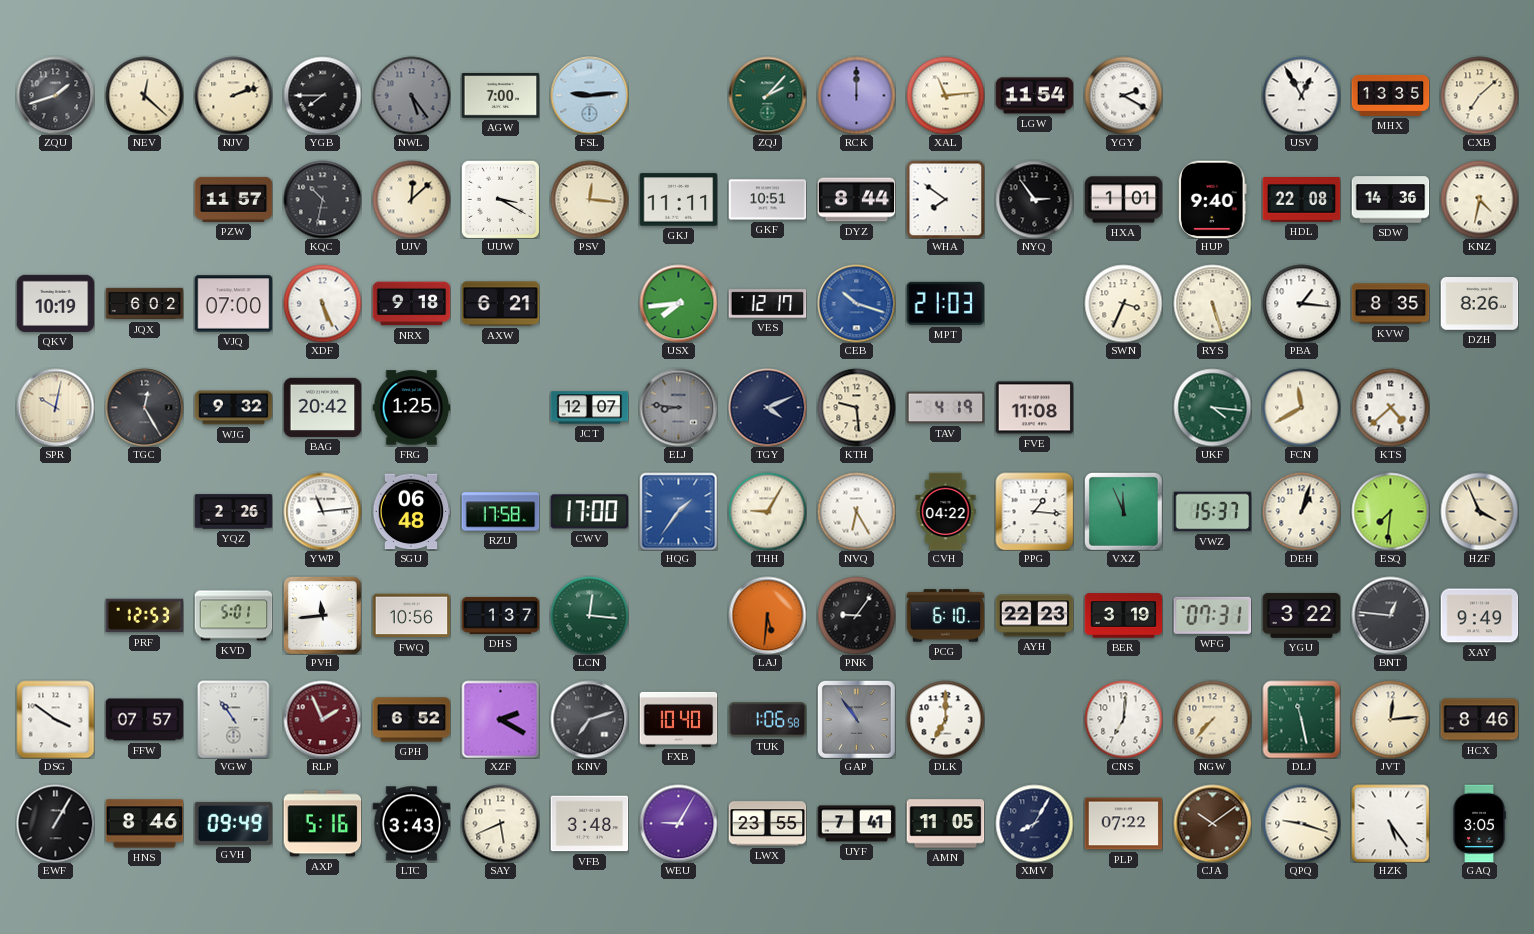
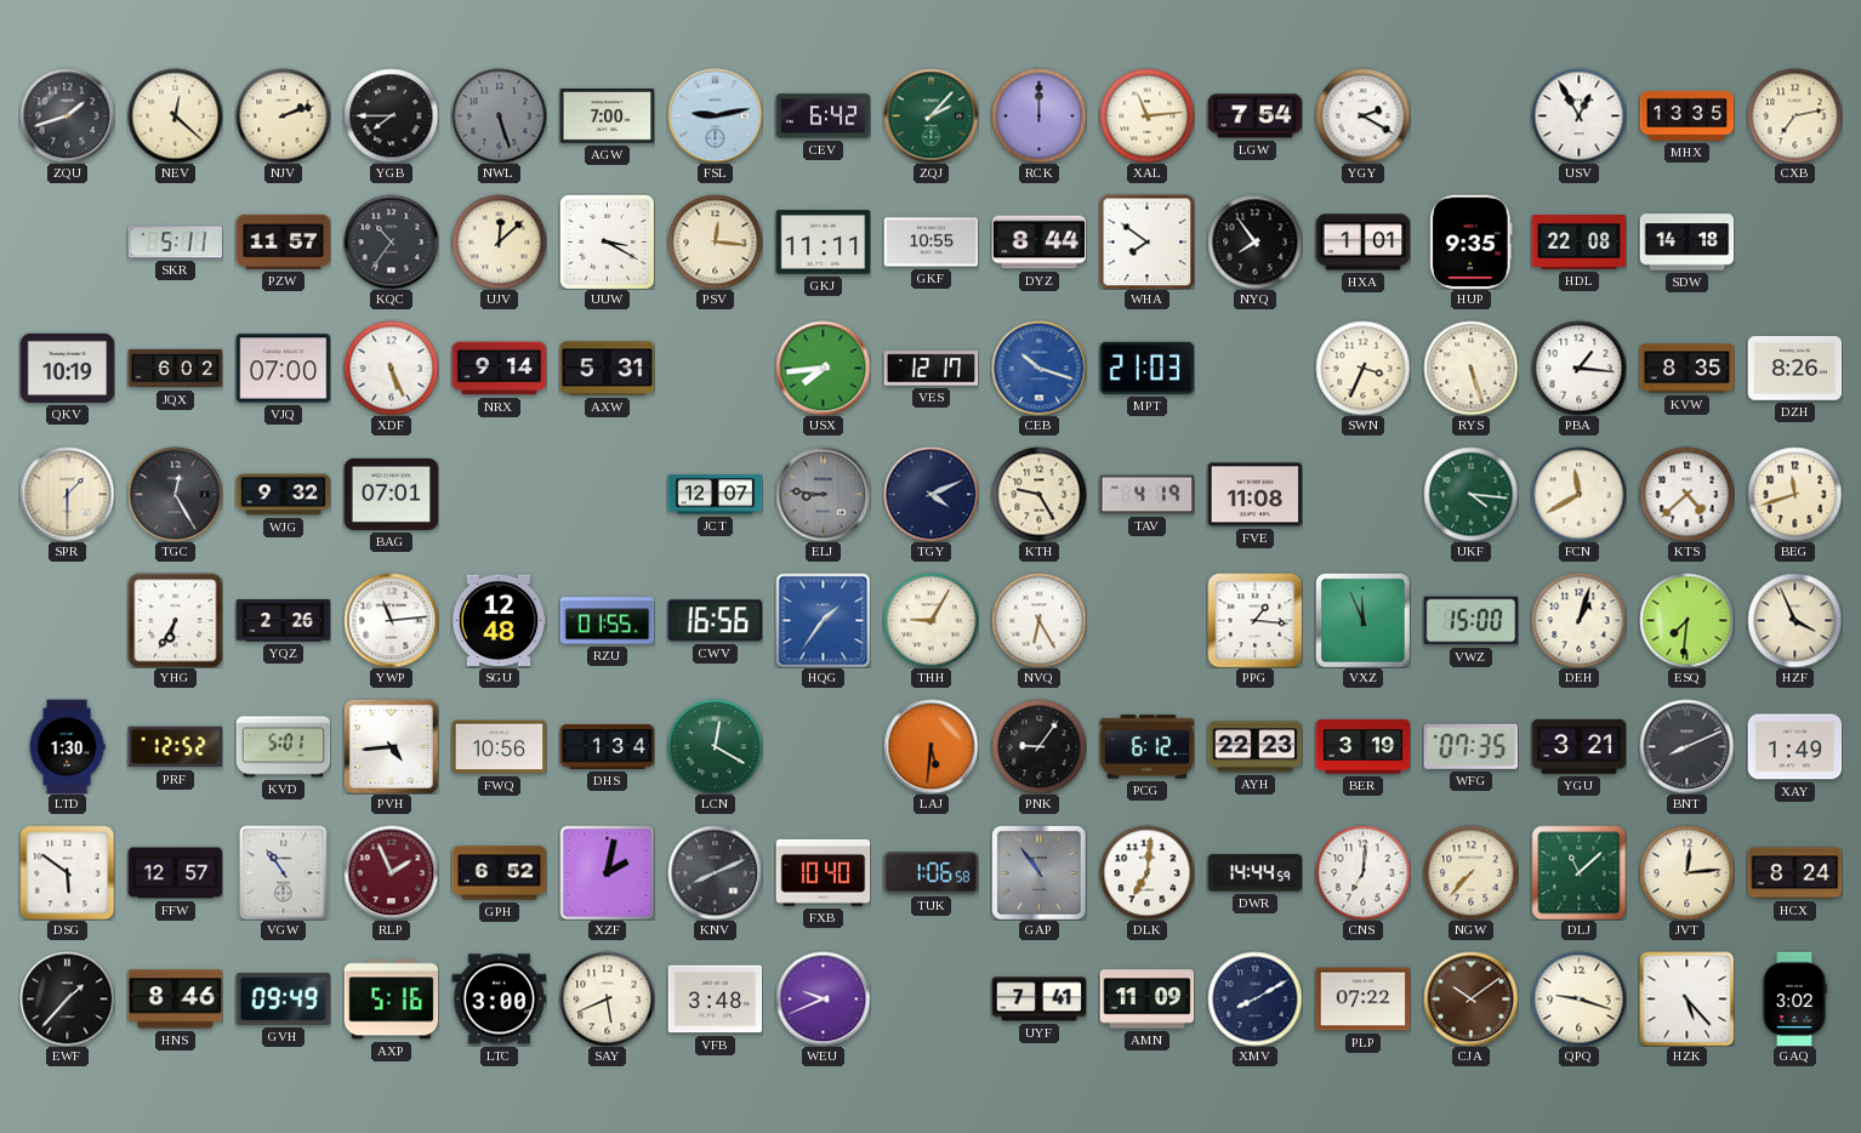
NWL: 5:24 -> 5:27
FSL: 9:14 -> 9:13
CEV: none -> 6:42
LGW: 11:54 -> 7:54
CXB: 7:08 -> 7:13
SKR: none -> 5:11
KQC: 10:32 -> 10:36
GKF: 10:51 -> 10:55
NYQ: 2:54 -> 7:54
HUP: 9:40 -> 9:35
SDW: 14:36 -> 14:18
KNZ: 4:32 -> none
NRX: 9:18 -> 9:14
AXW: 6:21 -> 5:31
SPR: 10:02 -> 1:30
BAG: 20:42 -> 07:01
FRG: 1:25 -> none
KTH: 9:29 -> 9:25
BEG: none -> 11:42
YHG: none -> 6:35
SGU: 06:48 -> 12:48
RZU: 17:58 -> 01:55
CWV: 17:00 -> 16:56
CVH: 04:22 -> none
VWZ: 15:37 -> 15:00
LTD: none -> 1:30
PRF: 12:53 -> 12:52
PVH: 11:44 -> 4:44
DHS: 1:37 -> 1:34
LCN: 12:16 -> 12:20
PCG: 6:10 -> 6:12
WFG: 07:31 -> 07:35
YGU: 3:22 -> 3:21
BNT: 12:46 -> 8:11
XAY: 9:49 -> 1:49
DSG: 3:51 -> 5:51
FFW: 07:57 -> 12:57
XZF: 2:20 -> 2:02
KNV: 7:12 -> 8:11
DLK: 7:00 -> 7:01
DWR: none -> 14:44
DLJ: 11:28 -> 11:08
HCX: 8:46 -> 8:24
EWF: 1:05 -> 1:37
LTC: 3:43 -> 3:00
WEU: 9:05 -> 9:41
LWX: 23:55 -> none
AMN: 11:05 -> 11:09
XMV: 8:05 -> 8:10
HZK: 5:24 -> 5:23
GAQ: 3:05 -> 3:02
